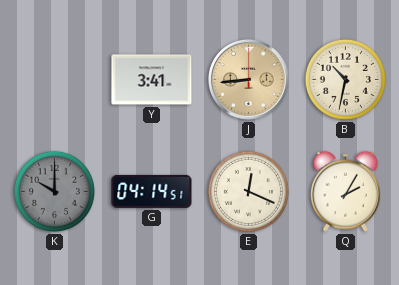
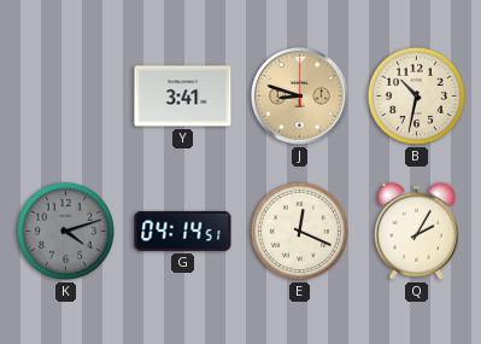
J: 8:44 -> 8:48
K: 10:00 -> 4:12
